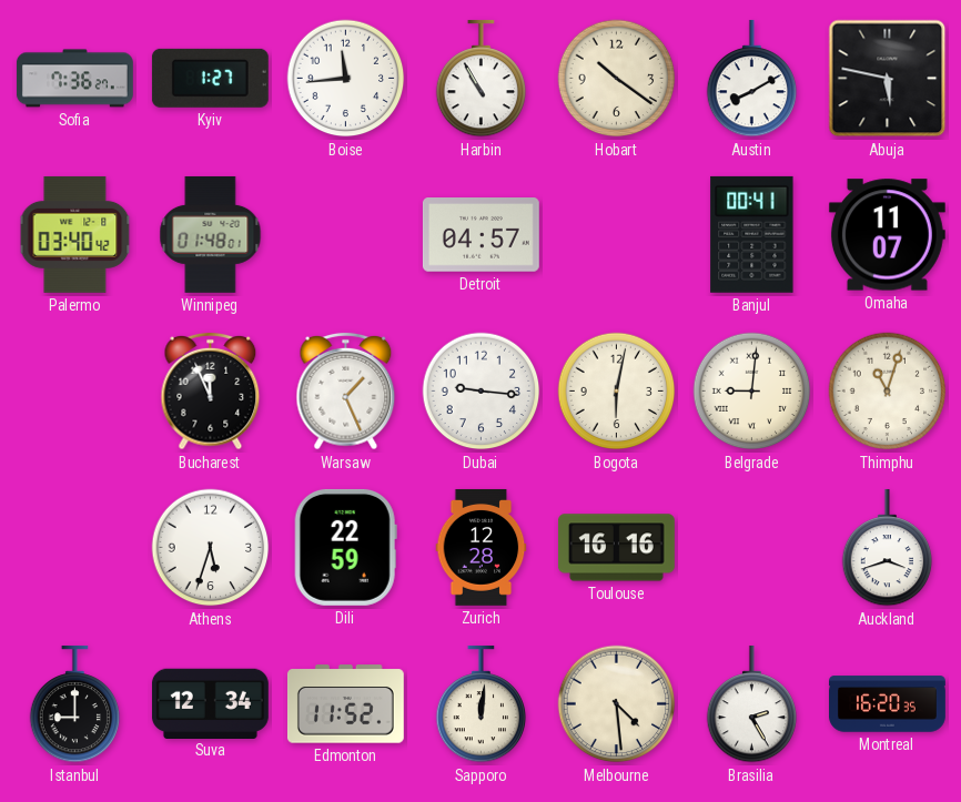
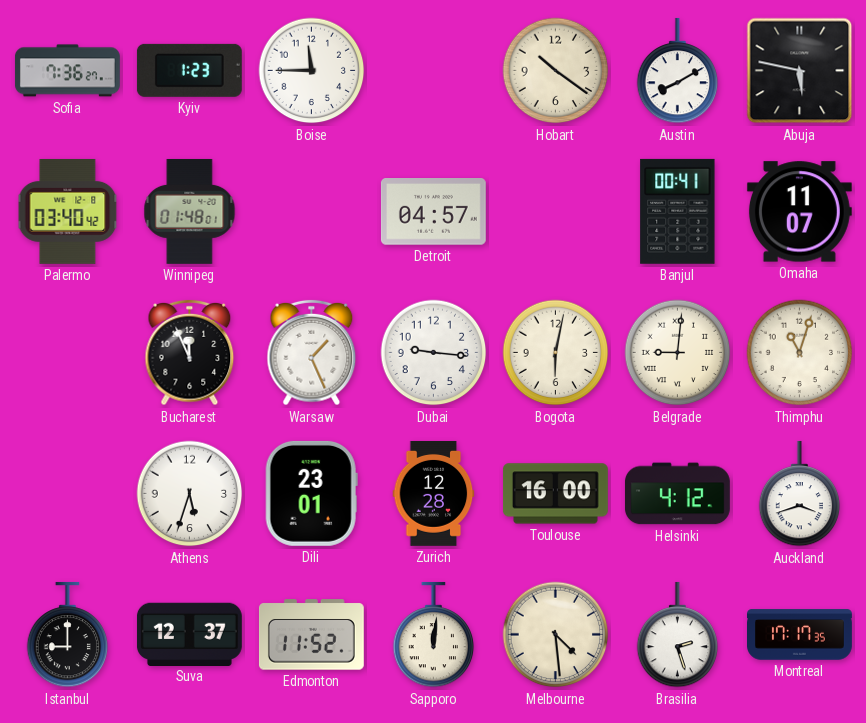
Kyiv: 1:27 -> 1:23
Boise: 11:44 -> 11:45
Harbin: 10:55 -> none
Dili: 22:59 -> 23:01
Toulouse: 16:16 -> 16:00
Helsinki: none -> 4:12
Suva: 12:34 -> 12:37
Brasilia: 2:25 -> 2:27
Montreal: 16:20 -> 17:17
